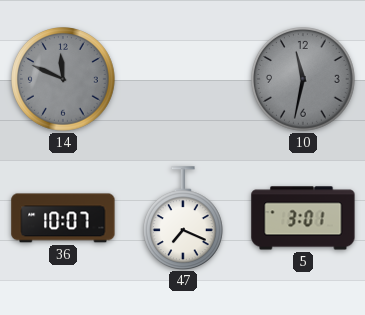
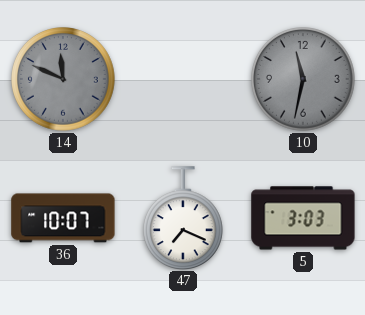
5: 3:01 -> 3:03
